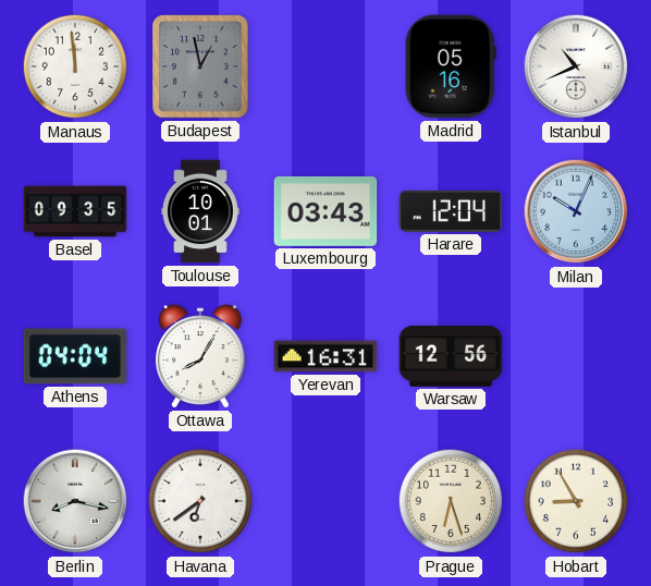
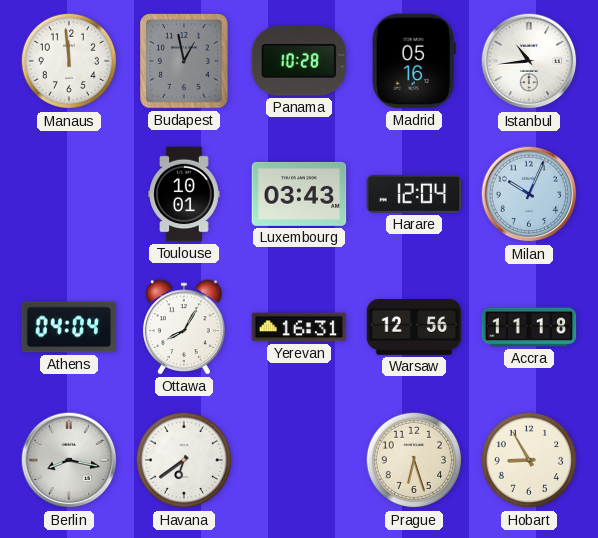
Panama: none -> 10:28
Istanbul: 10:41 -> 10:44
Basel: 09:35 -> none
Accra: none -> 11:18
